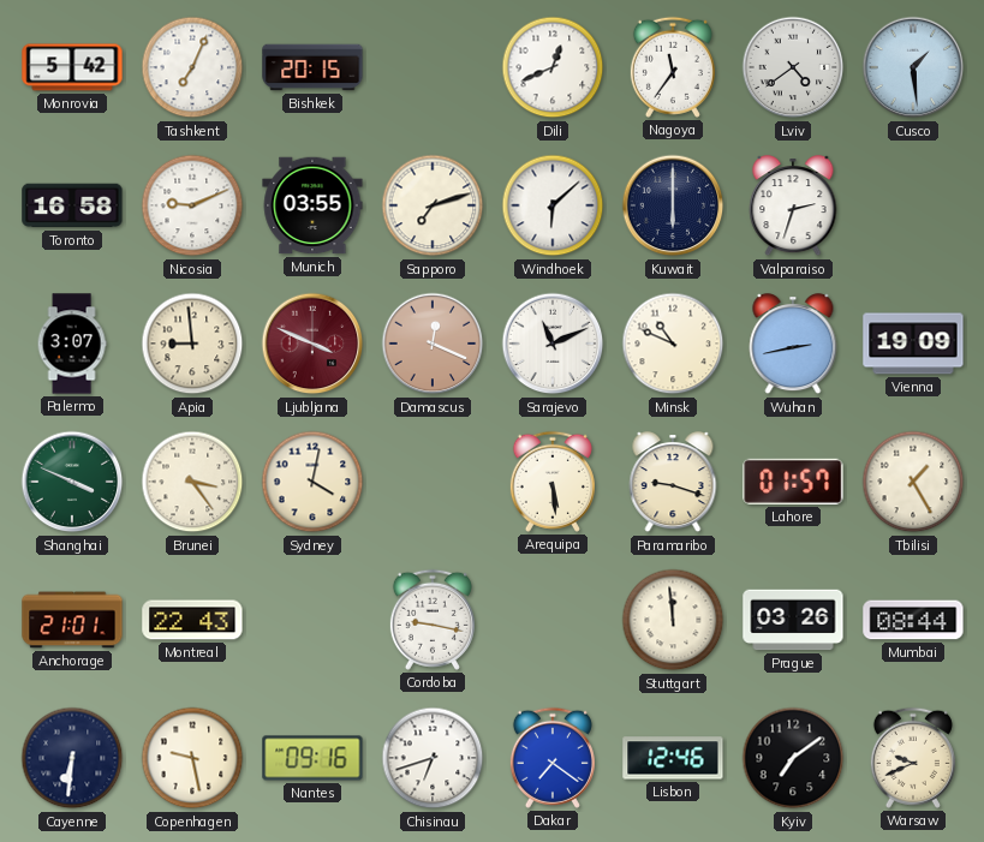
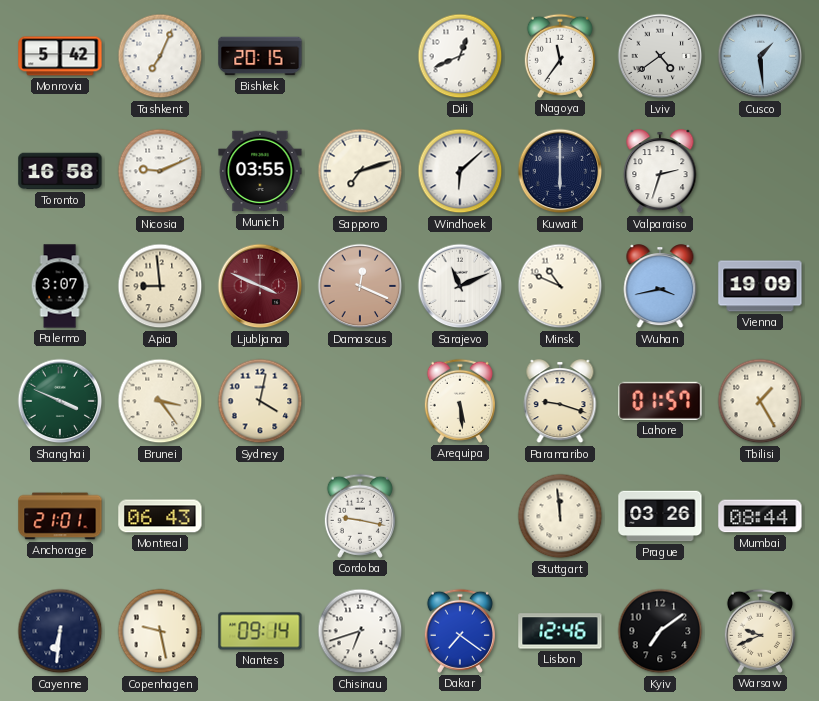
Wuhan: 2:43 -> 3:43
Montreal: 22:43 -> 06:43
Nantes: 09:16 -> 09:14
